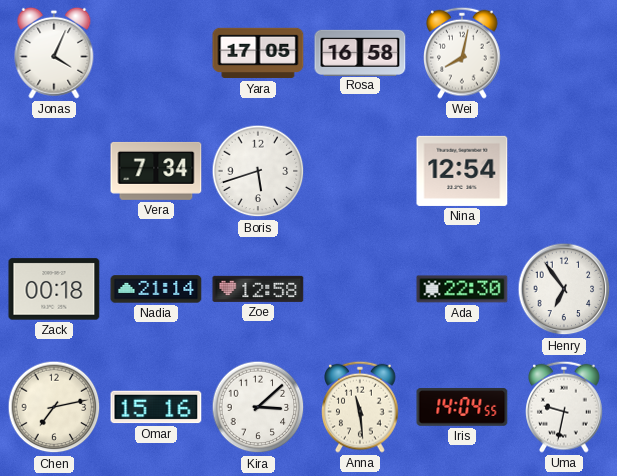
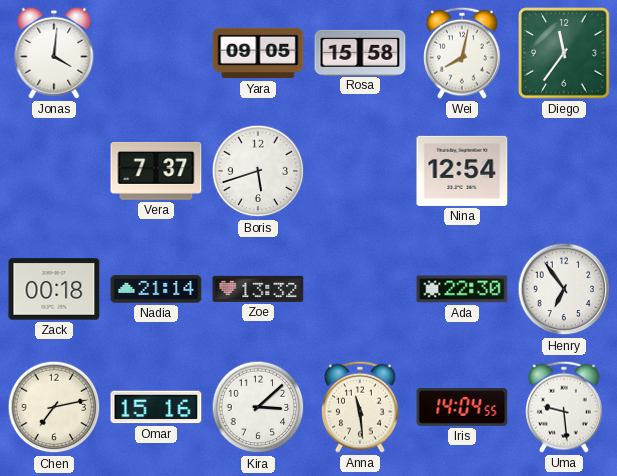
Jonas: 4:04 -> 4:01
Yara: 17:05 -> 09:05
Rosa: 16:58 -> 15:58
Diego: none -> 11:36
Vera: 7:34 -> 7:37
Zoe: 12:58 -> 13:32
Uma: 9:32 -> 9:29
